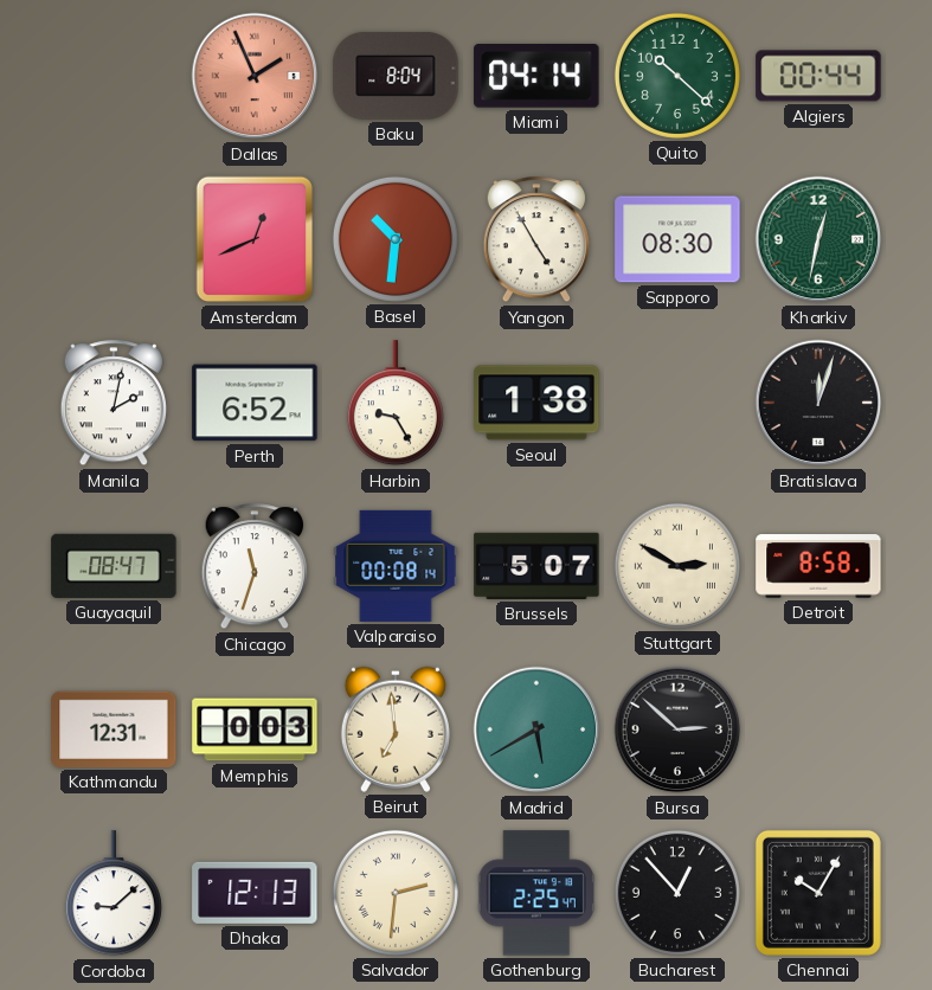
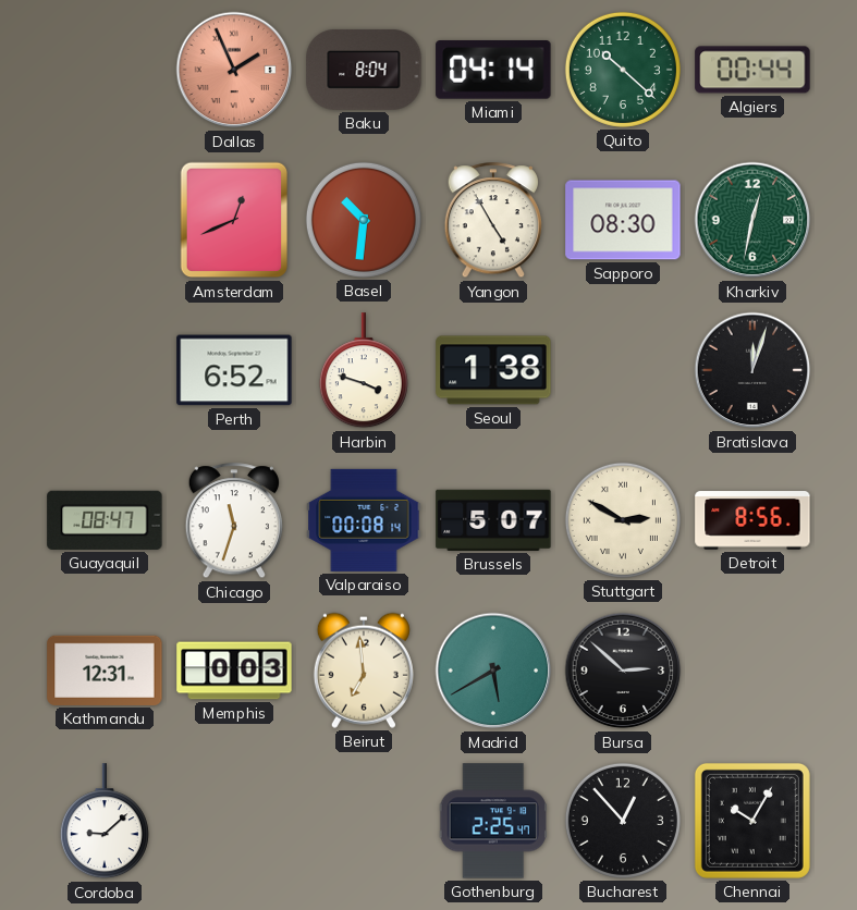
Manila: 2:02 -> none
Harbin: 9:25 -> 3:48
Detroit: 8:58 -> 8:56
Dhaka: 12:13 -> none
Salvador: 2:31 -> none
